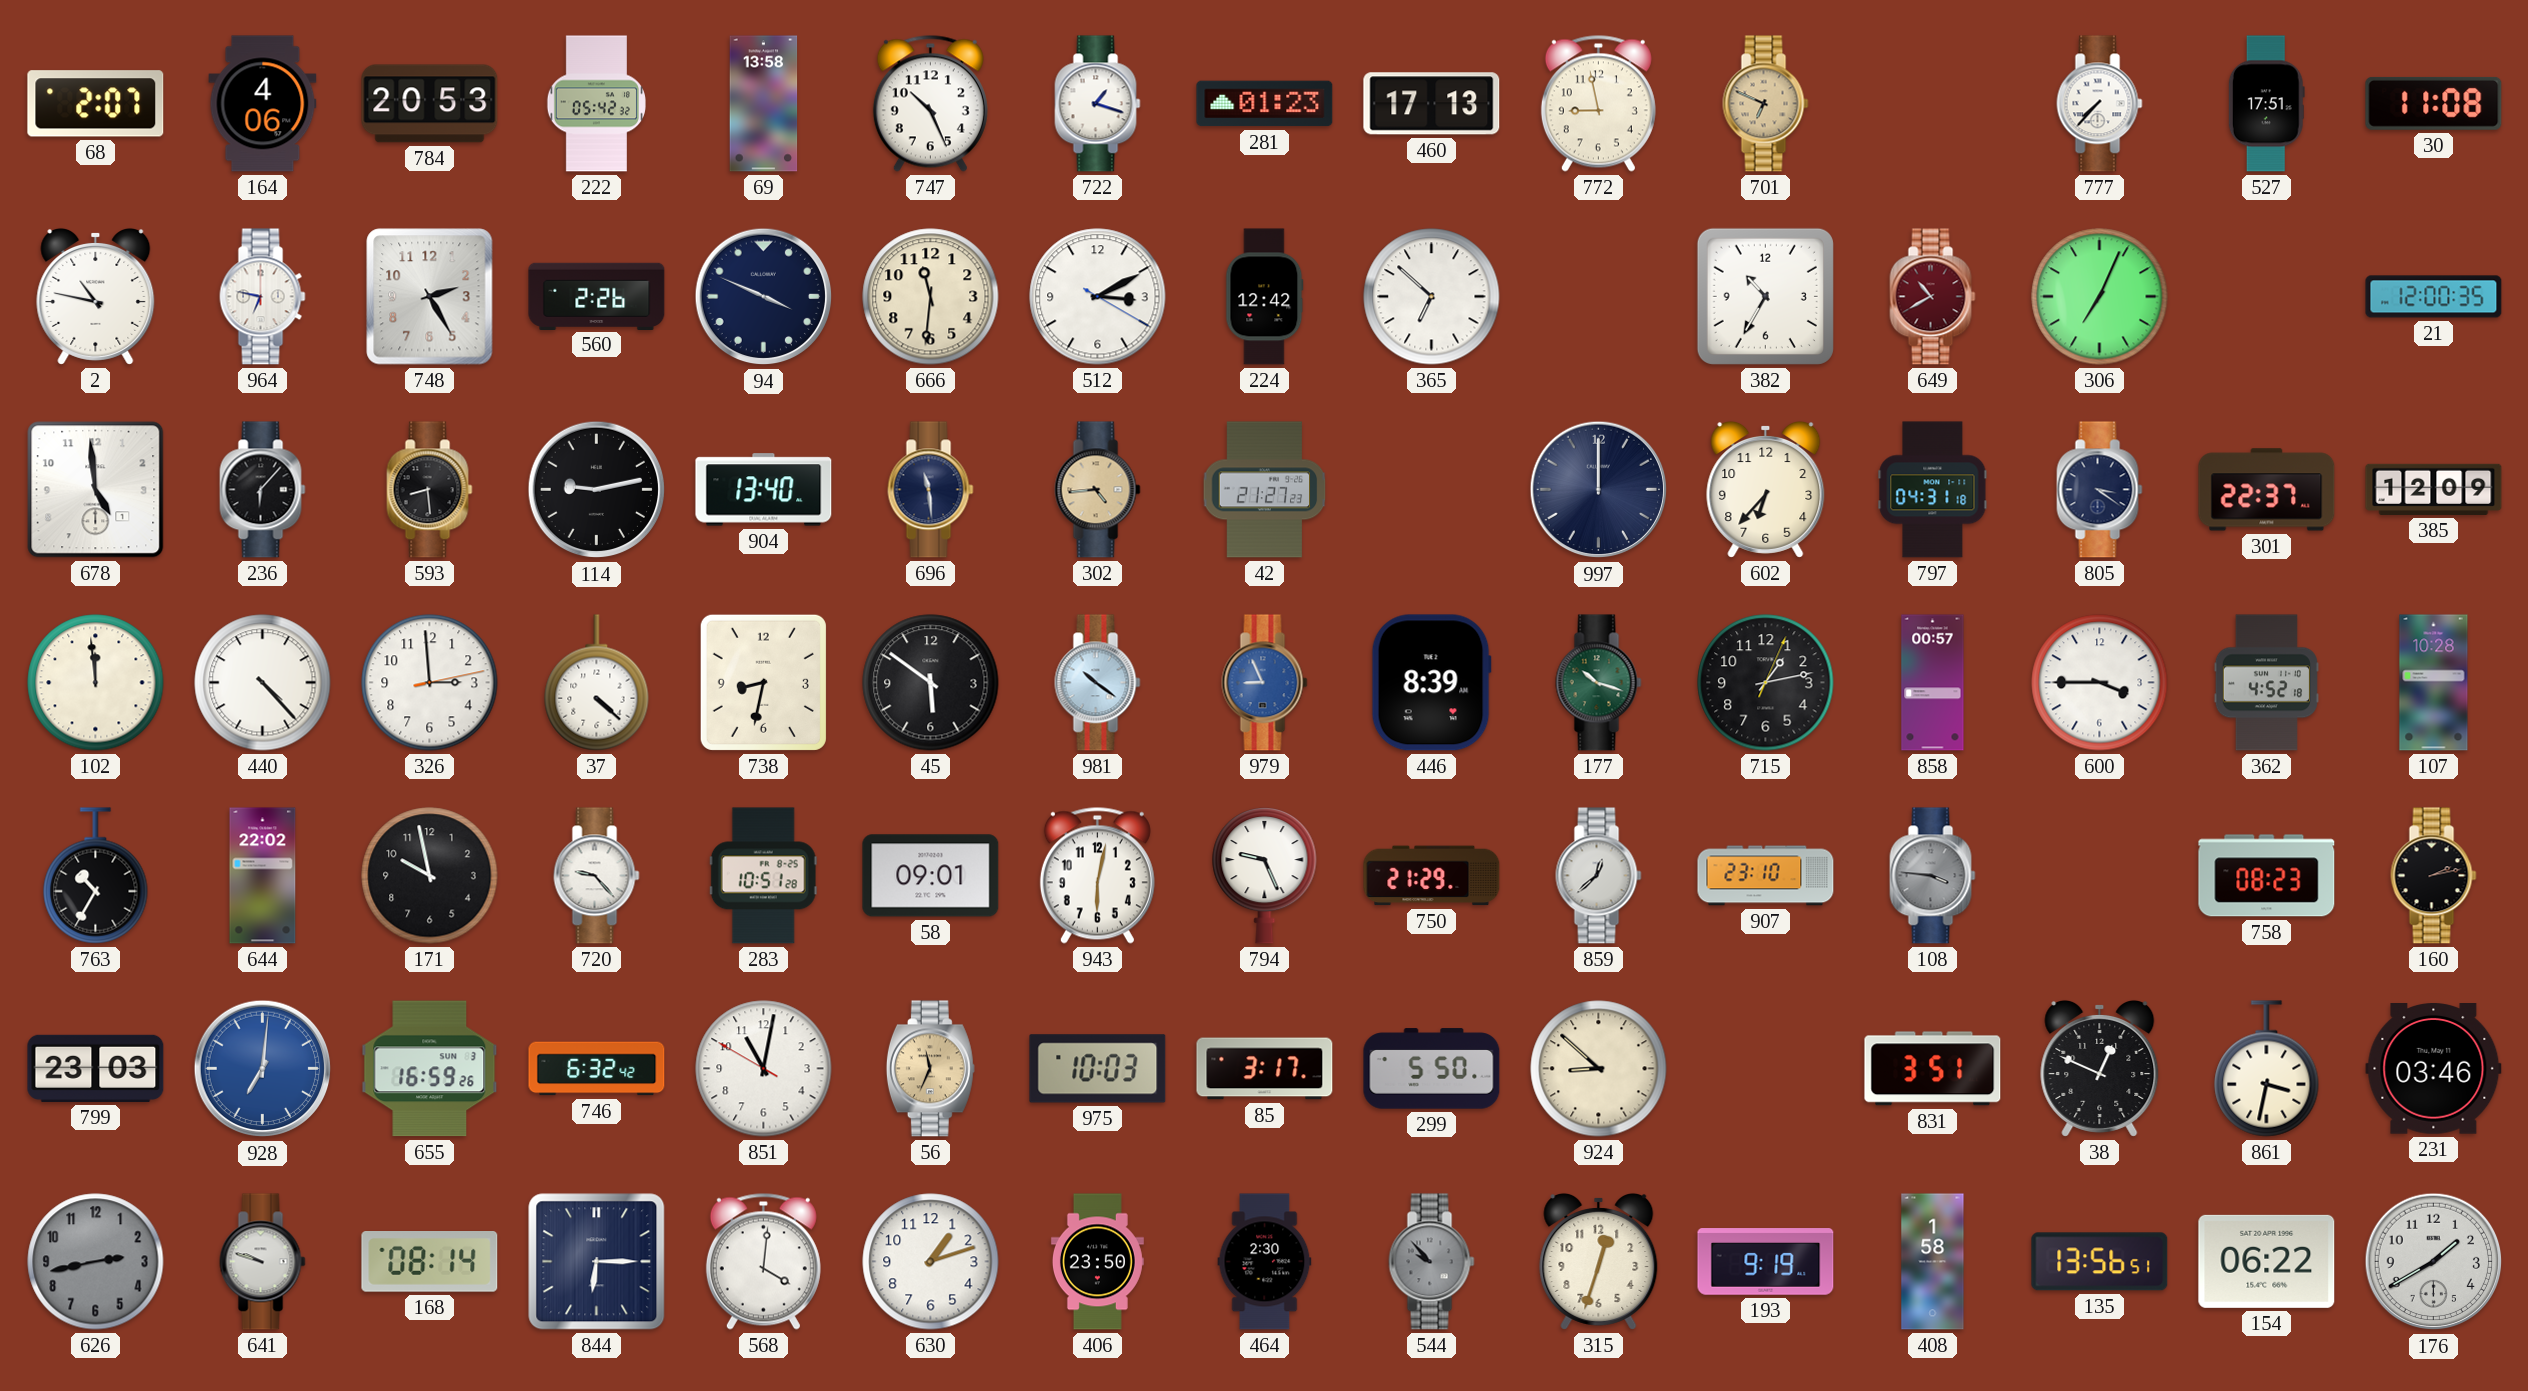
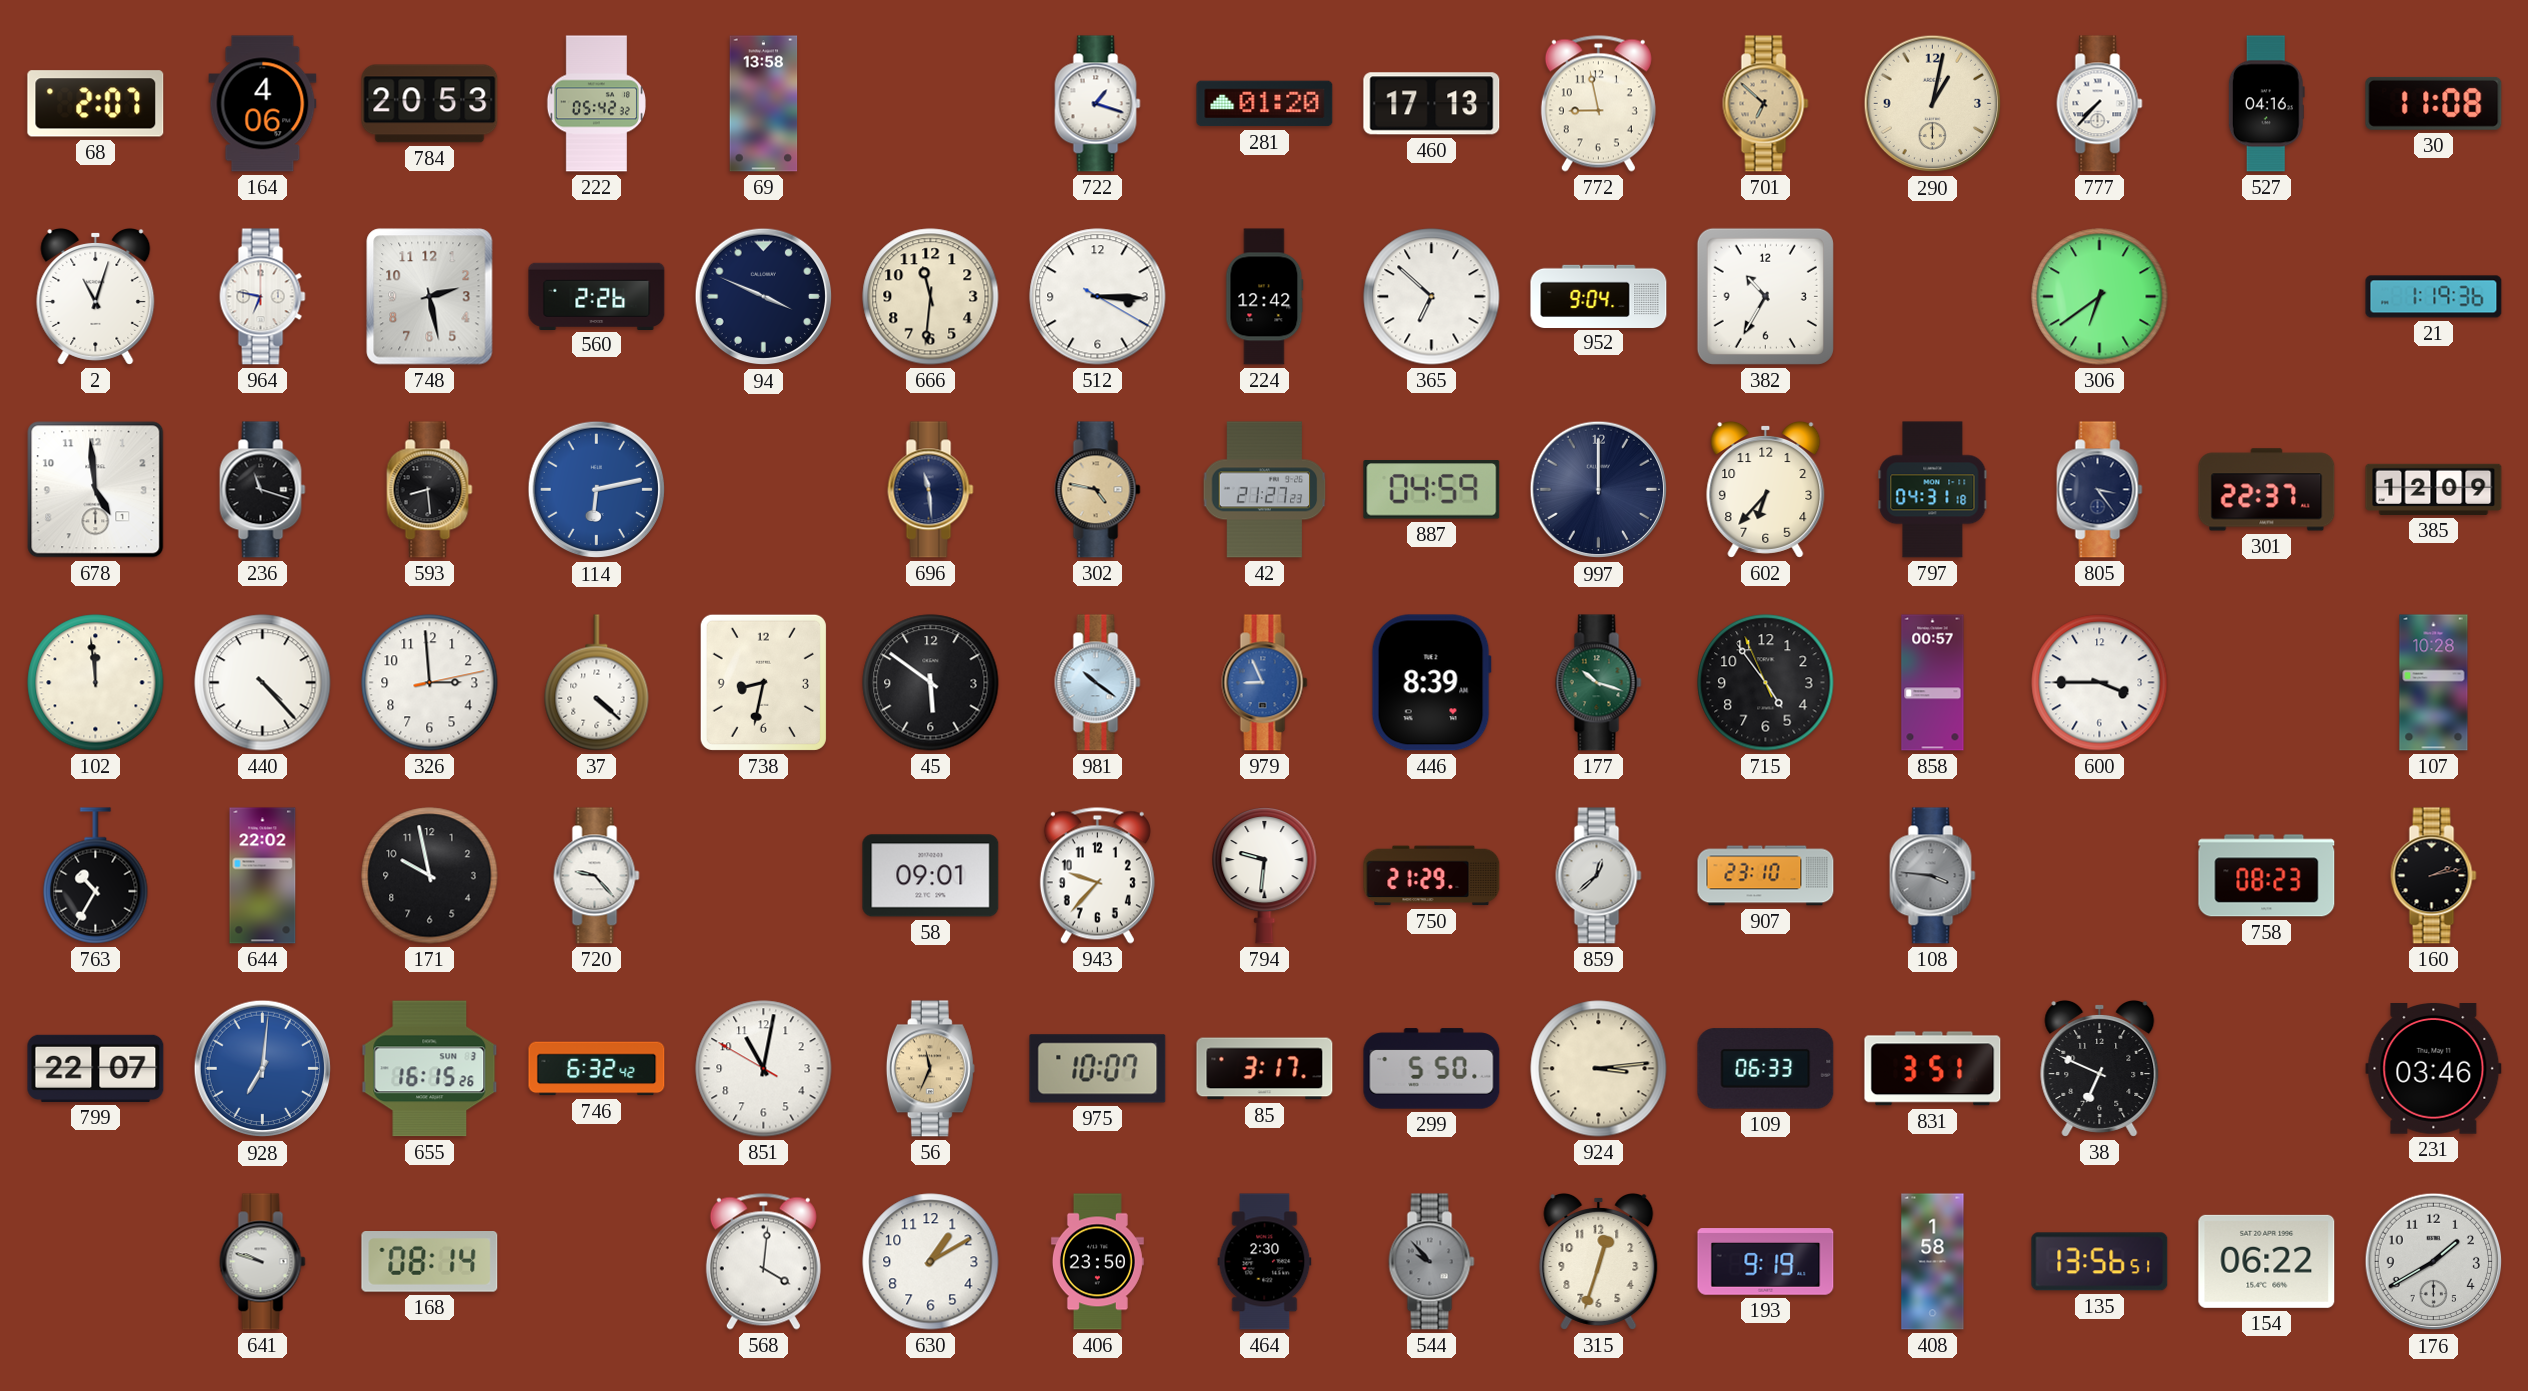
747: 10:26 -> none
281: 01:23 -> 01:20
701: 6:49 -> 6:52
290: none -> 1:02
527: 17:51 -> 04:16
2: 10:47 -> 11:03
748: 2:25 -> 2:28
512: 3:10 -> 3:15
952: none -> 9:04
649: 10:40 -> none
306: 7:04 -> 6:39
21: 12:00 -> 1:19
236: 6:07 -> 11:18
114: 9:13 -> 6:13
114 dial: black -> blue
904: 13:40 -> none
302: 4:44 -> 4:47
887: none -> 04:59
805: 3:21 -> 3:24
715: 1:13 -> 4:53
362: 4:52 -> none
283: 10:51 -> none
943: 6:02 -> 9:37
794: 9:26 -> 9:31
799: 23:03 -> 22:07
655: 16:59 -> 16:15
975: 10:03 -> 10:07
924: 8:52 -> 3:14
109: none -> 06:33
38: 12:49 -> 6:49
861: 3:32 -> none
626: 2:43 -> none
844: 6:15 -> none
630: 1:12 -> 1:10
